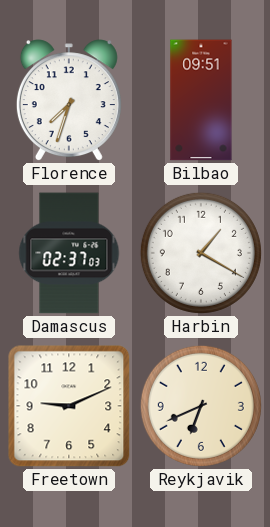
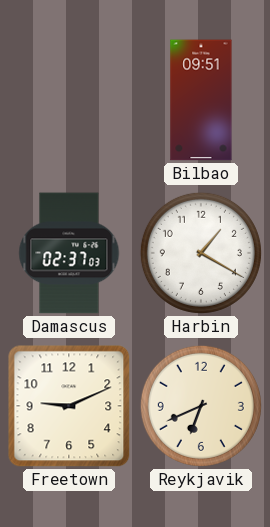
Florence: 7:33 -> none
